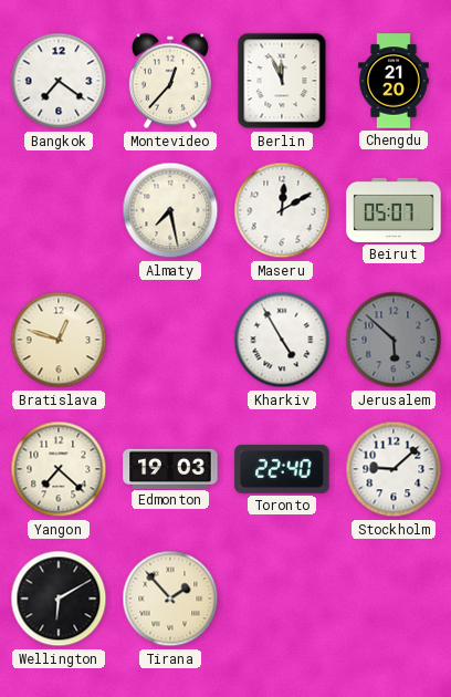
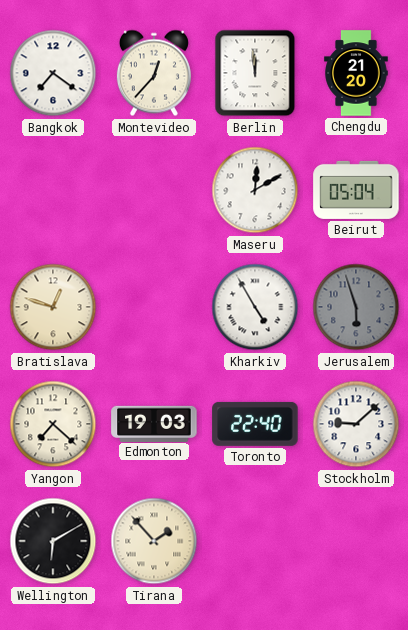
Berlin: 11:56 -> 11:59
Almaty: 7:28 -> none
Beirut: 05:07 -> 05:04
Jerusalem: 5:52 -> 5:57
